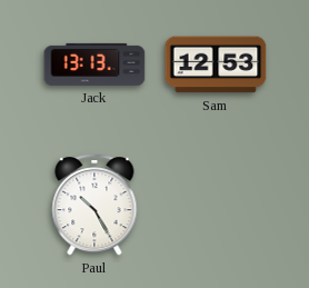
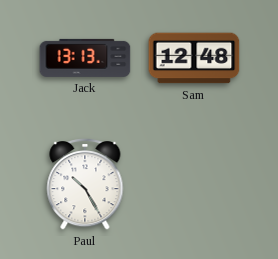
Sam: 12:53 -> 12:48
